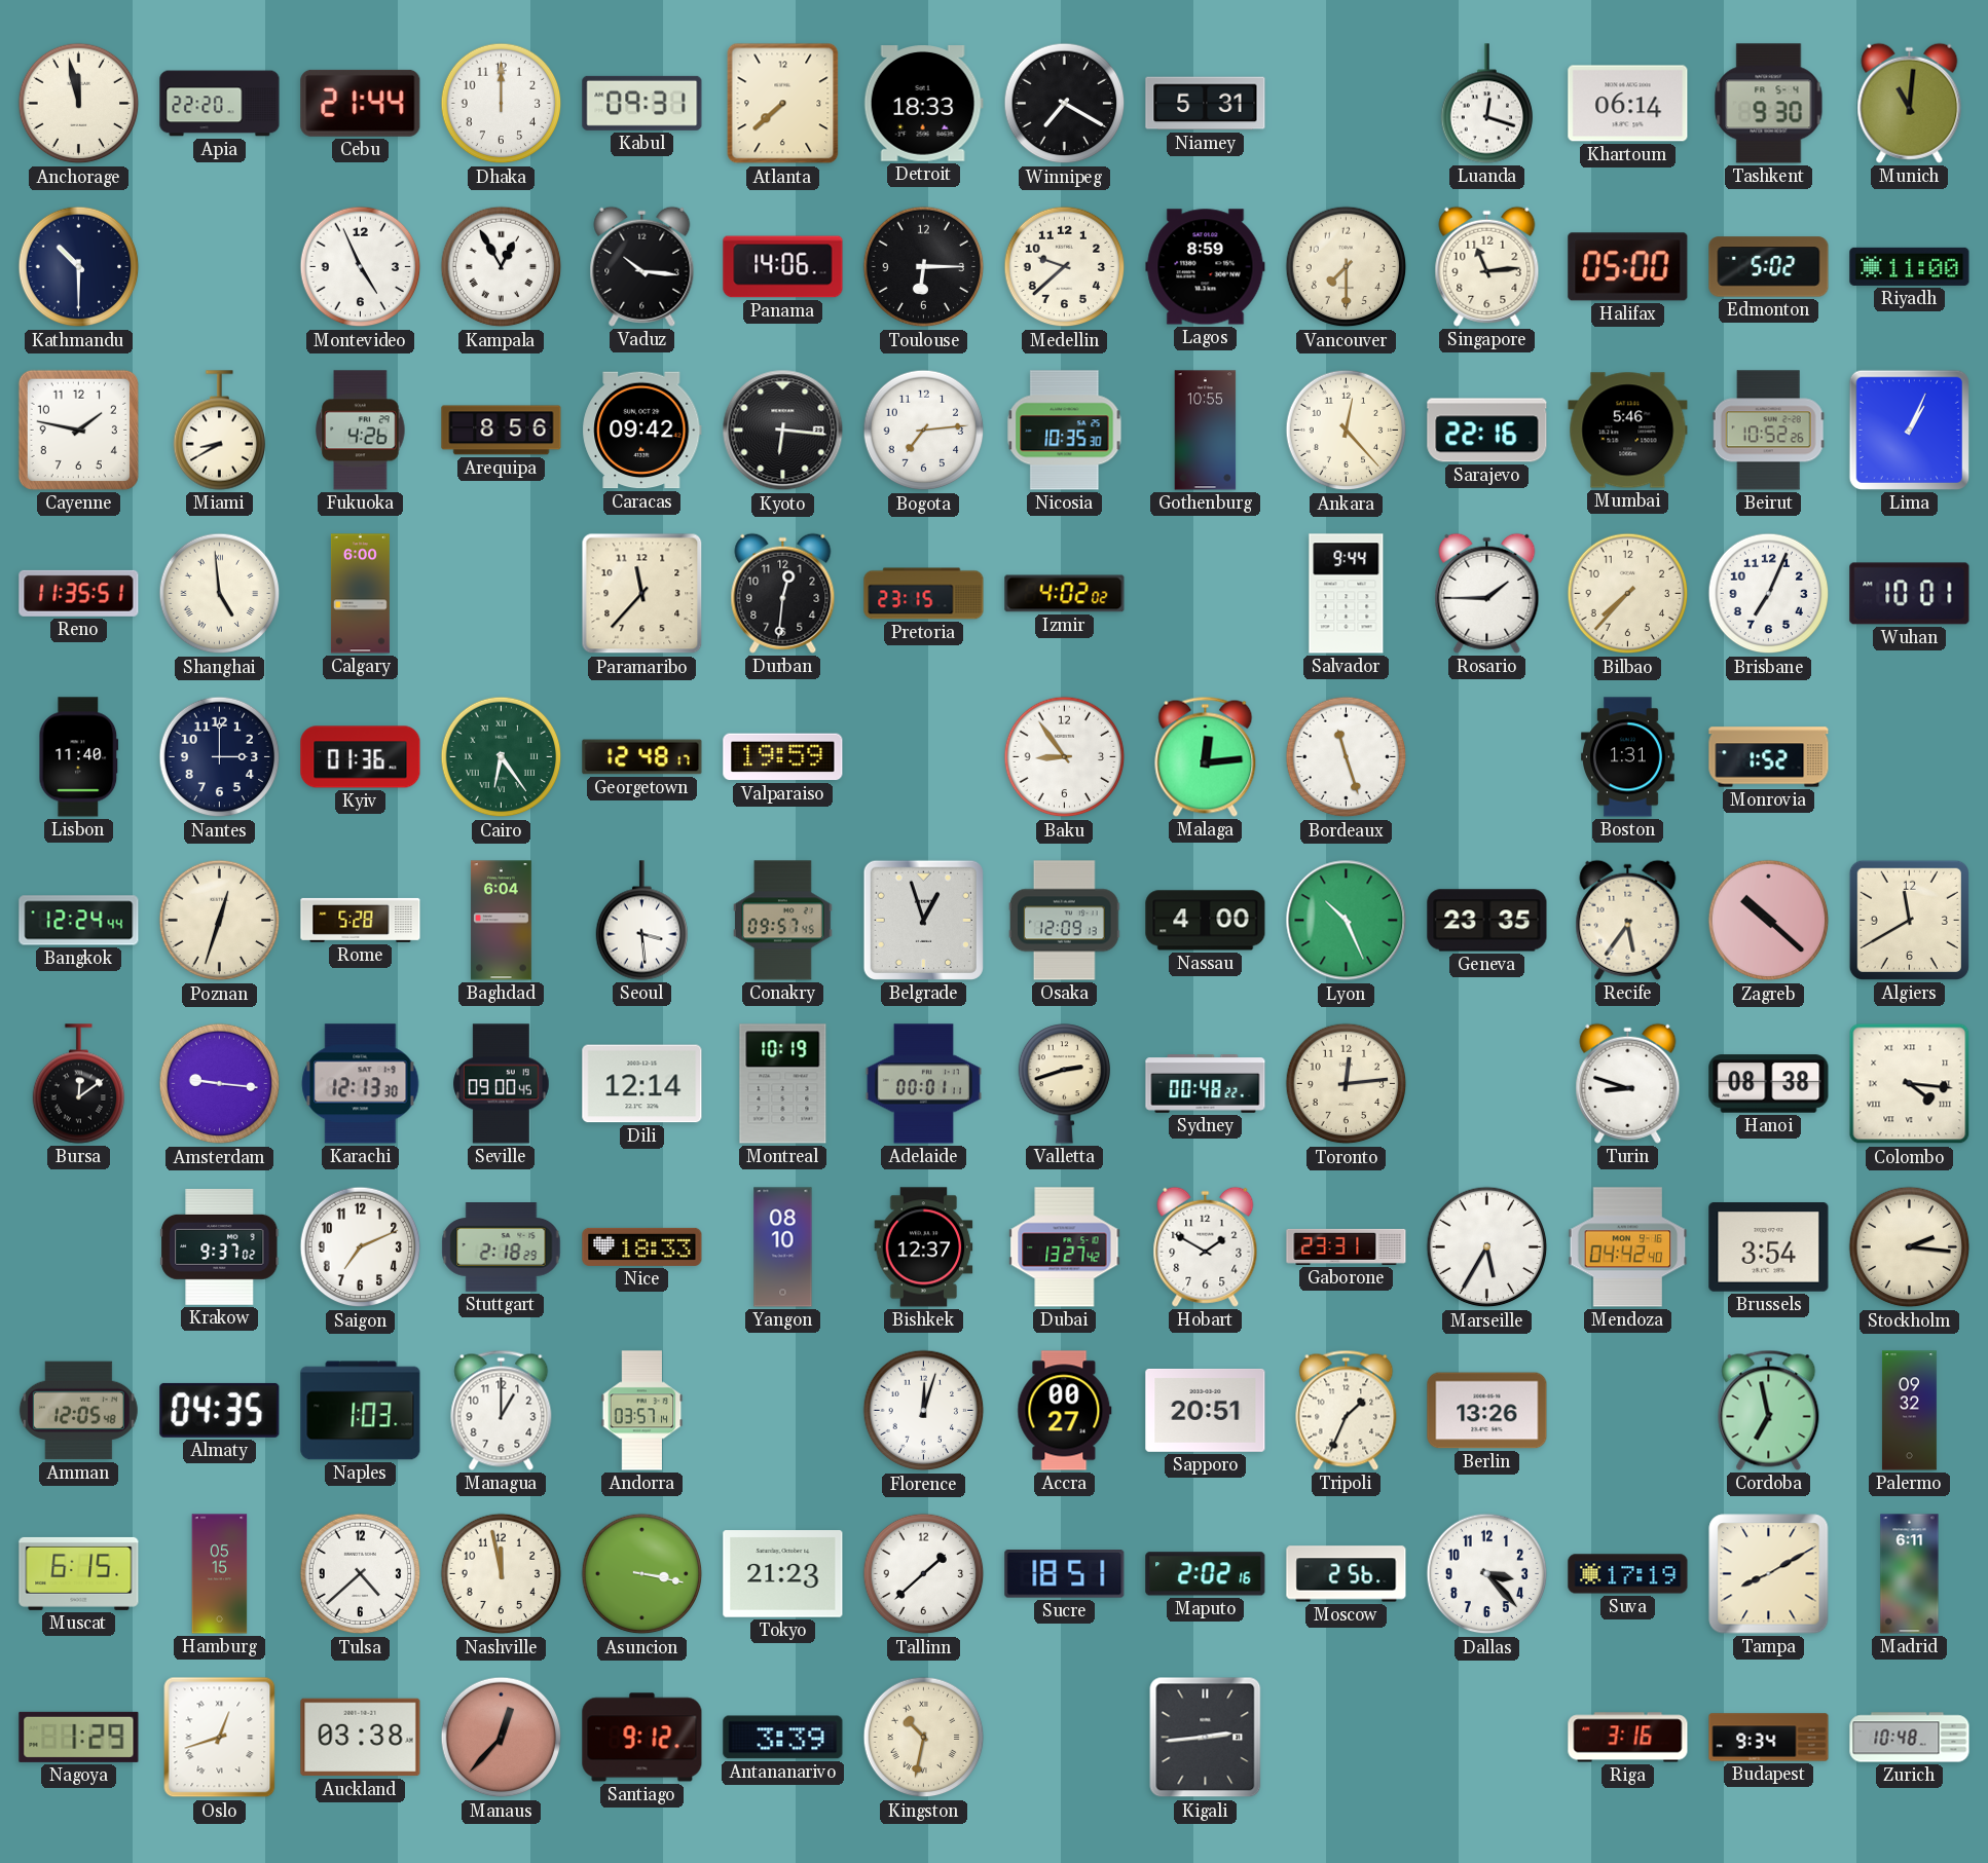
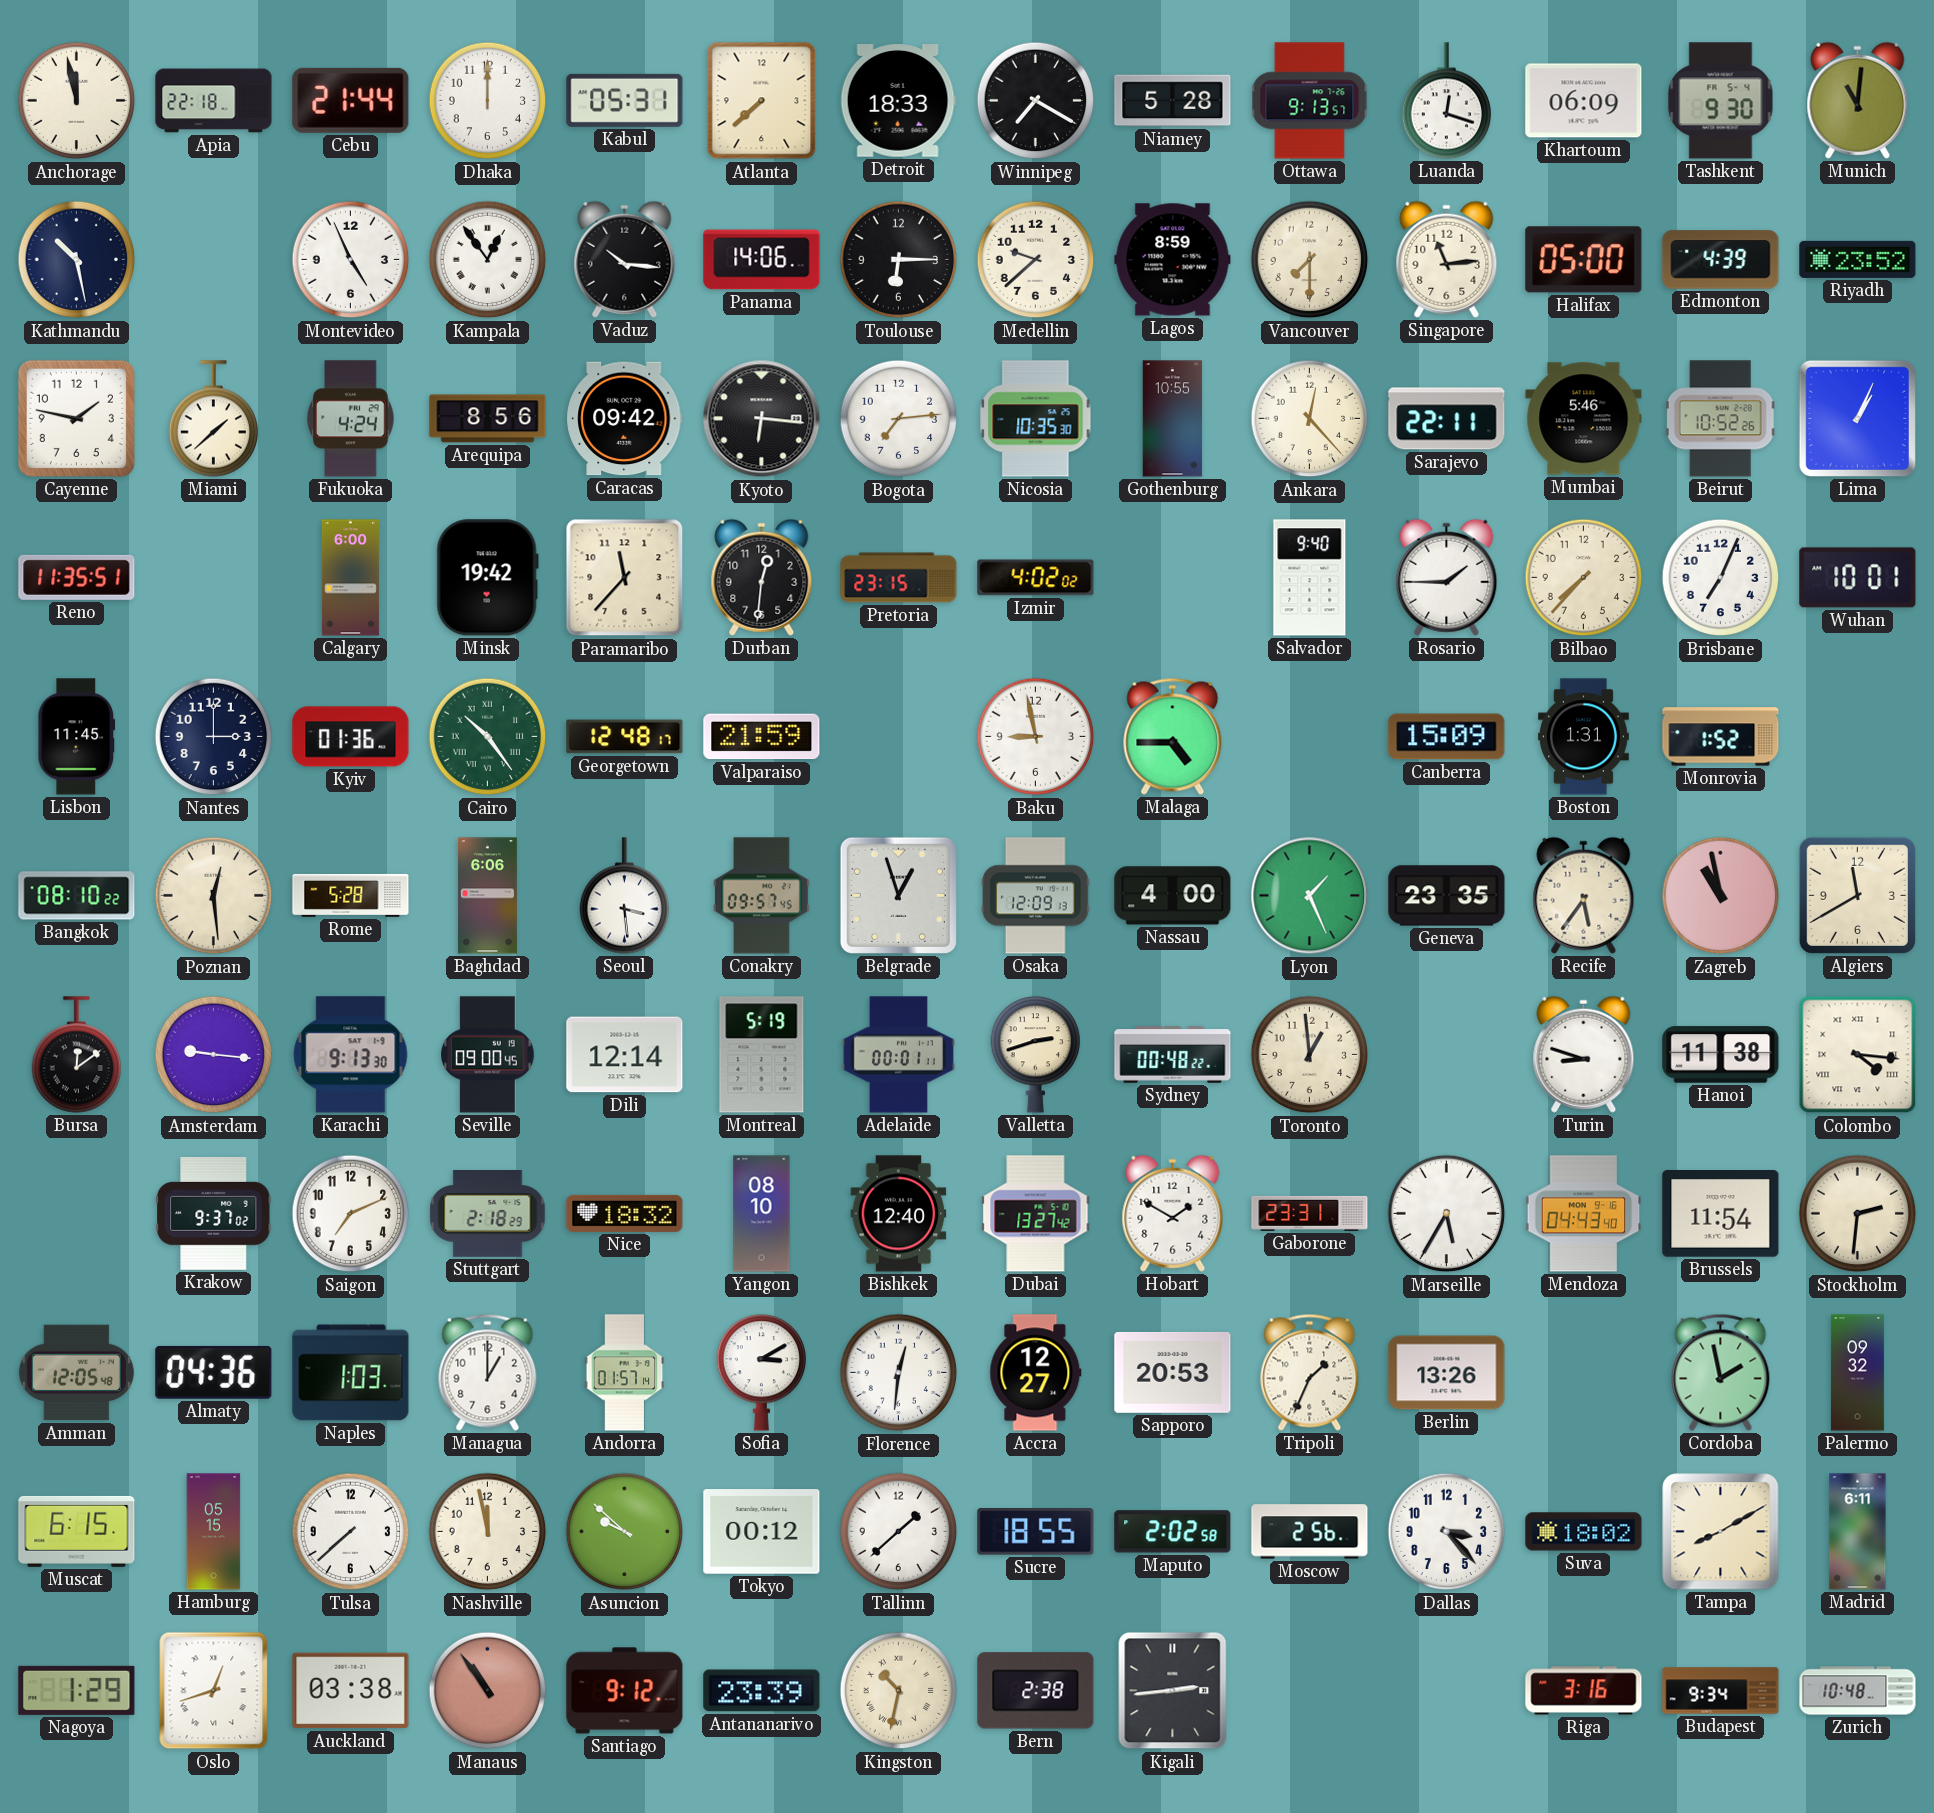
Apia: 22:20 -> 22:18
Kabul: 09:31 -> 05:31
Niamey: 5:31 -> 5:28
Ottawa: none -> 9:13
Khartoum: 06:14 -> 06:09
Kathmandu: 10:30 -> 10:28
Kampala: 12:55 -> 12:54
Edmonton: 5:02 -> 4:39
Riyadh: 11:00 -> 23:52
Miami: 8:40 -> 1:38
Fukuoka: 4:26 -> 4:24
Sarajevo: 22:16 -> 22:11
Shanghai: 4:59 -> none
Minsk: none -> 19:42
Salvador: 9:44 -> 9:40
Lisbon: 11:40 -> 11:45
Cairo: 6:24 -> 10:24
Valparaiso: 19:59 -> 21:59
Baku: 8:54 -> 8:58
Malaga: 12:14 -> 4:45
Bordeaux: 11:27 -> none
Canberra: none -> 15:09
Bangkok: 12:24 -> 08:10
Poznan: 12:33 -> 12:29
Baghdad: 6:04 -> 6:06
Lyon: 10:26 -> 1:26
Zagreb: 10:22 -> 10:58
Karachi: 12:13 -> 9:13
Montreal: 10:19 -> 5:19
Toronto: 12:14 -> 12:59
Hanoi: 08:38 -> 11:38
Nice: 18:33 -> 18:32
Bishkek: 12:37 -> 12:40
Mendoza: 04:42 -> 04:43
Brussels: 3:54 -> 11:54
Stockholm: 2:16 -> 2:31
Almaty: 04:35 -> 04:36
Andorra: 03:57 -> 01:57
Sofia: none -> 3:10
Florence: 12:03 -> 12:31
Accra: 00:27 -> 12:27
Sapporo: 20:51 -> 20:53
Cordoba: 6:58 -> 1:58
Tulsa: 4:38 -> 7:38
Asuncion: 3:17 -> 9:52
Tokyo: 21:23 -> 00:12
Sucre: 18:51 -> 18:55
Maputo: 2:02:16 -> 2:02:58
Suva: 17:19 -> 18:02
Manaus: 12:37 -> 10:54
Antananarivo: 3:39 -> 23:39
Bern: none -> 2:38
